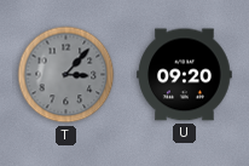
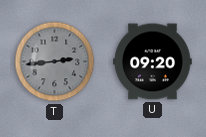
T: 3:07 -> 2:44
